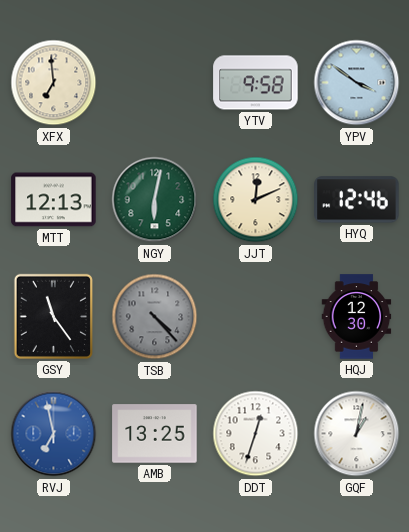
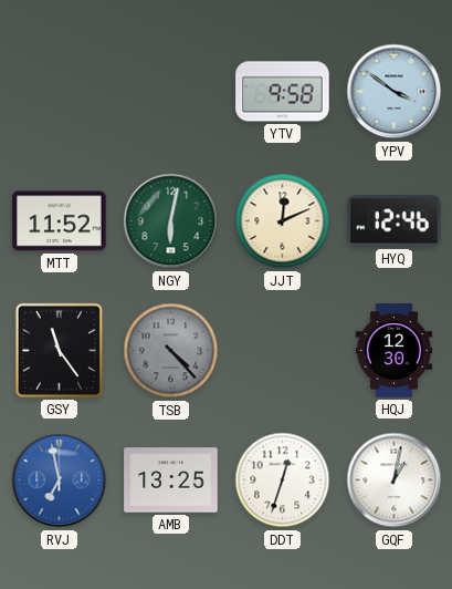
XFX: 6:59 -> none
MTT: 12:13 -> 11:52
